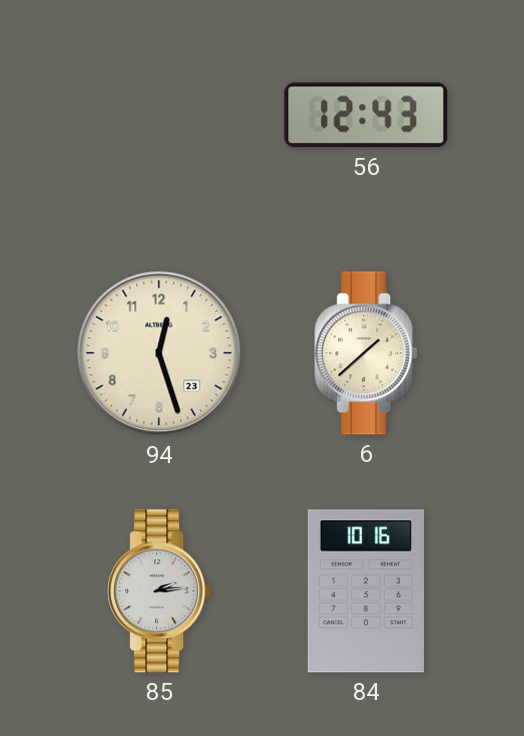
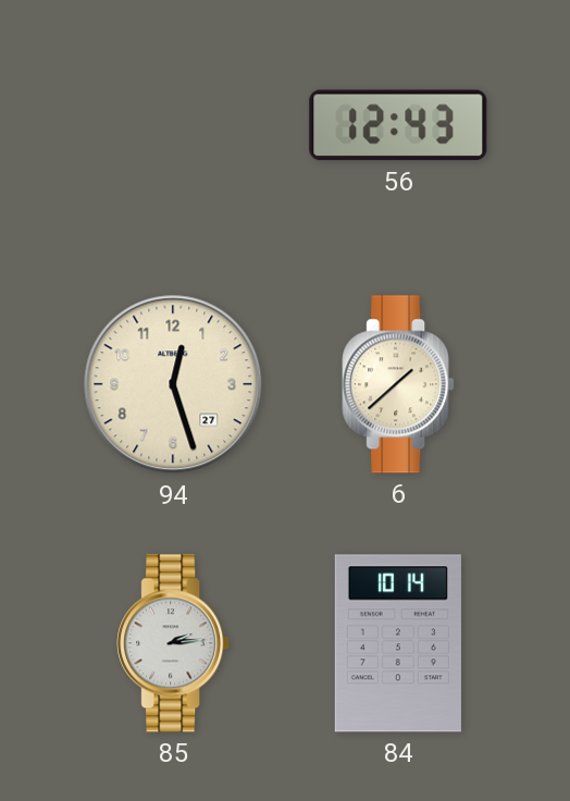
94 date: 23 -> 27
84: 10:16 -> 10:14
